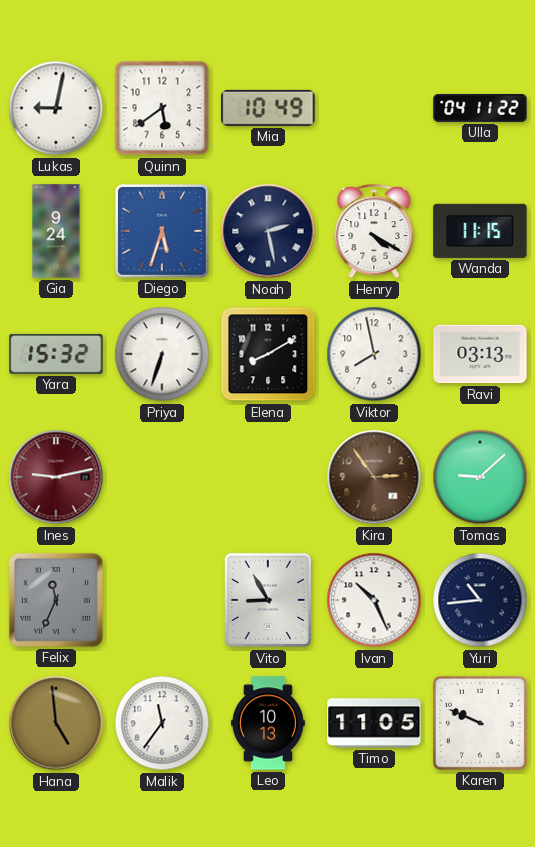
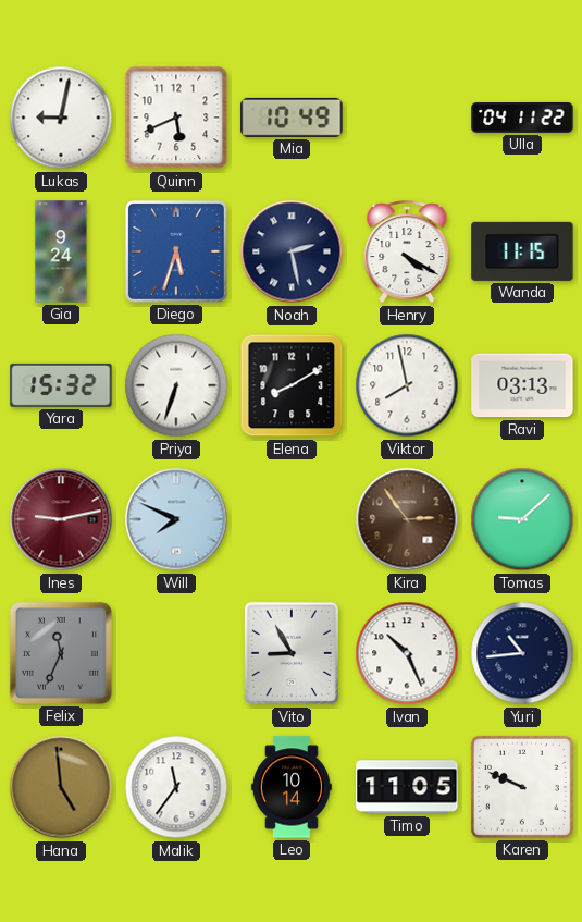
Quinn: 5:39 -> 5:41
Will: none -> 7:49
Leo: 10:13 -> 10:14
